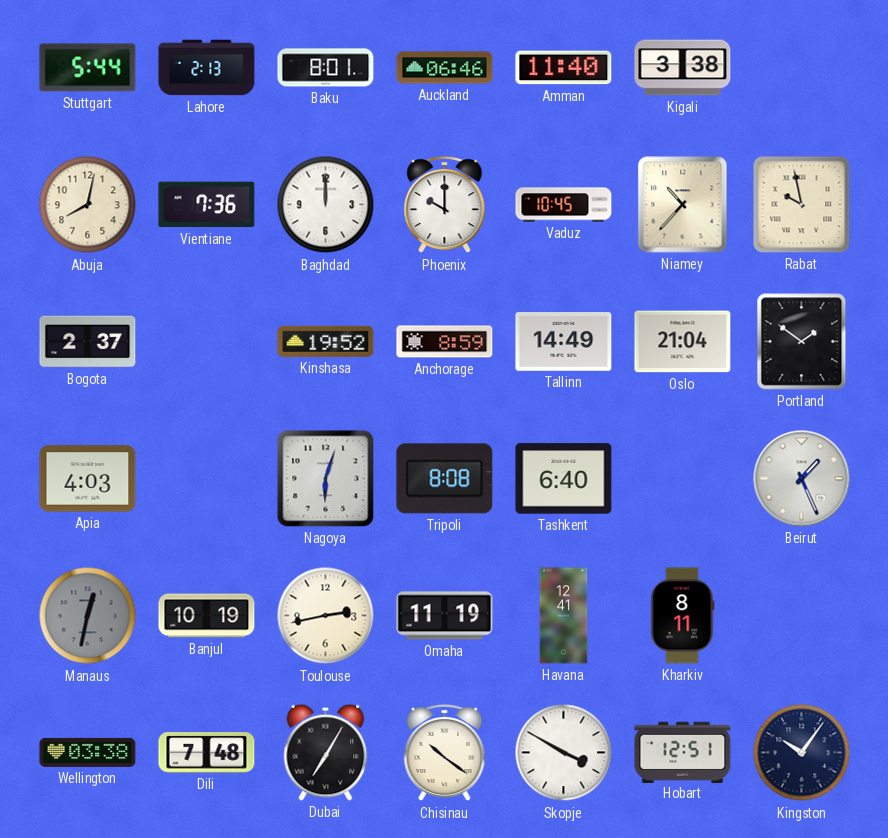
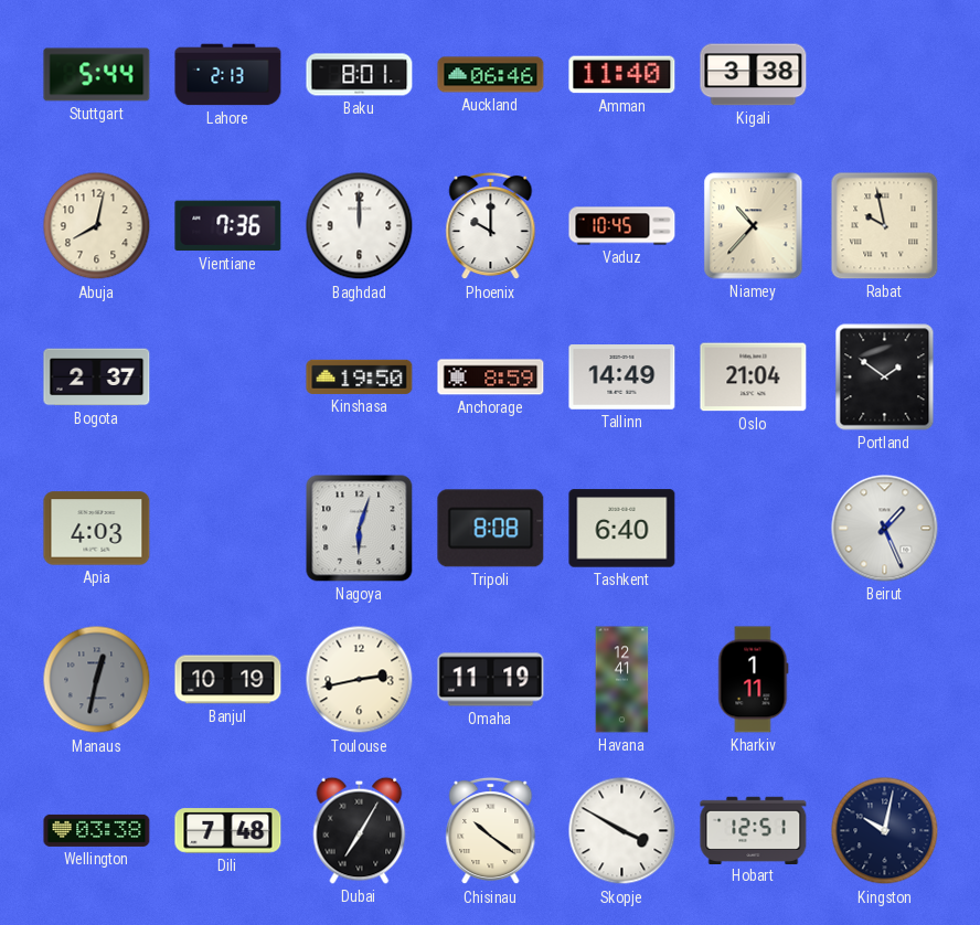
Kinshasa: 19:52 -> 19:50
Kharkiv: 8:11 -> 1:11
Kingston: 10:06 -> 10:02
